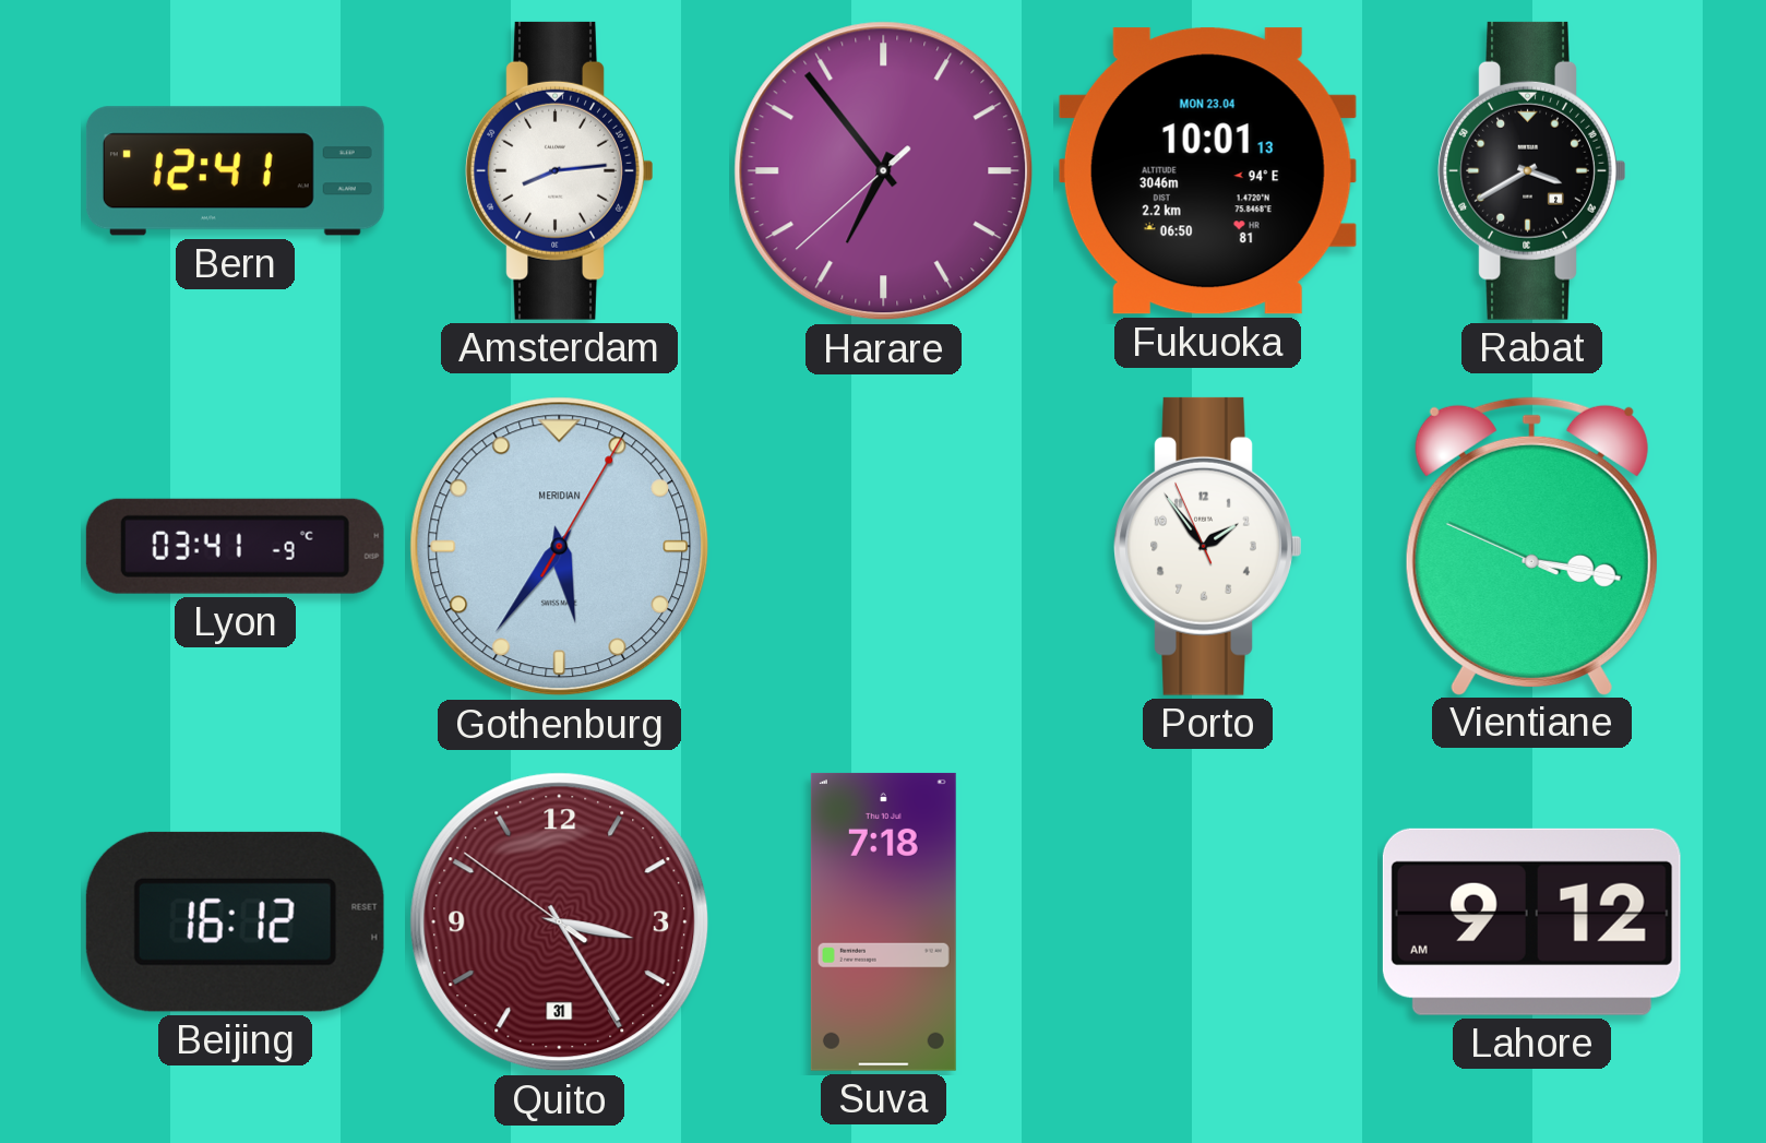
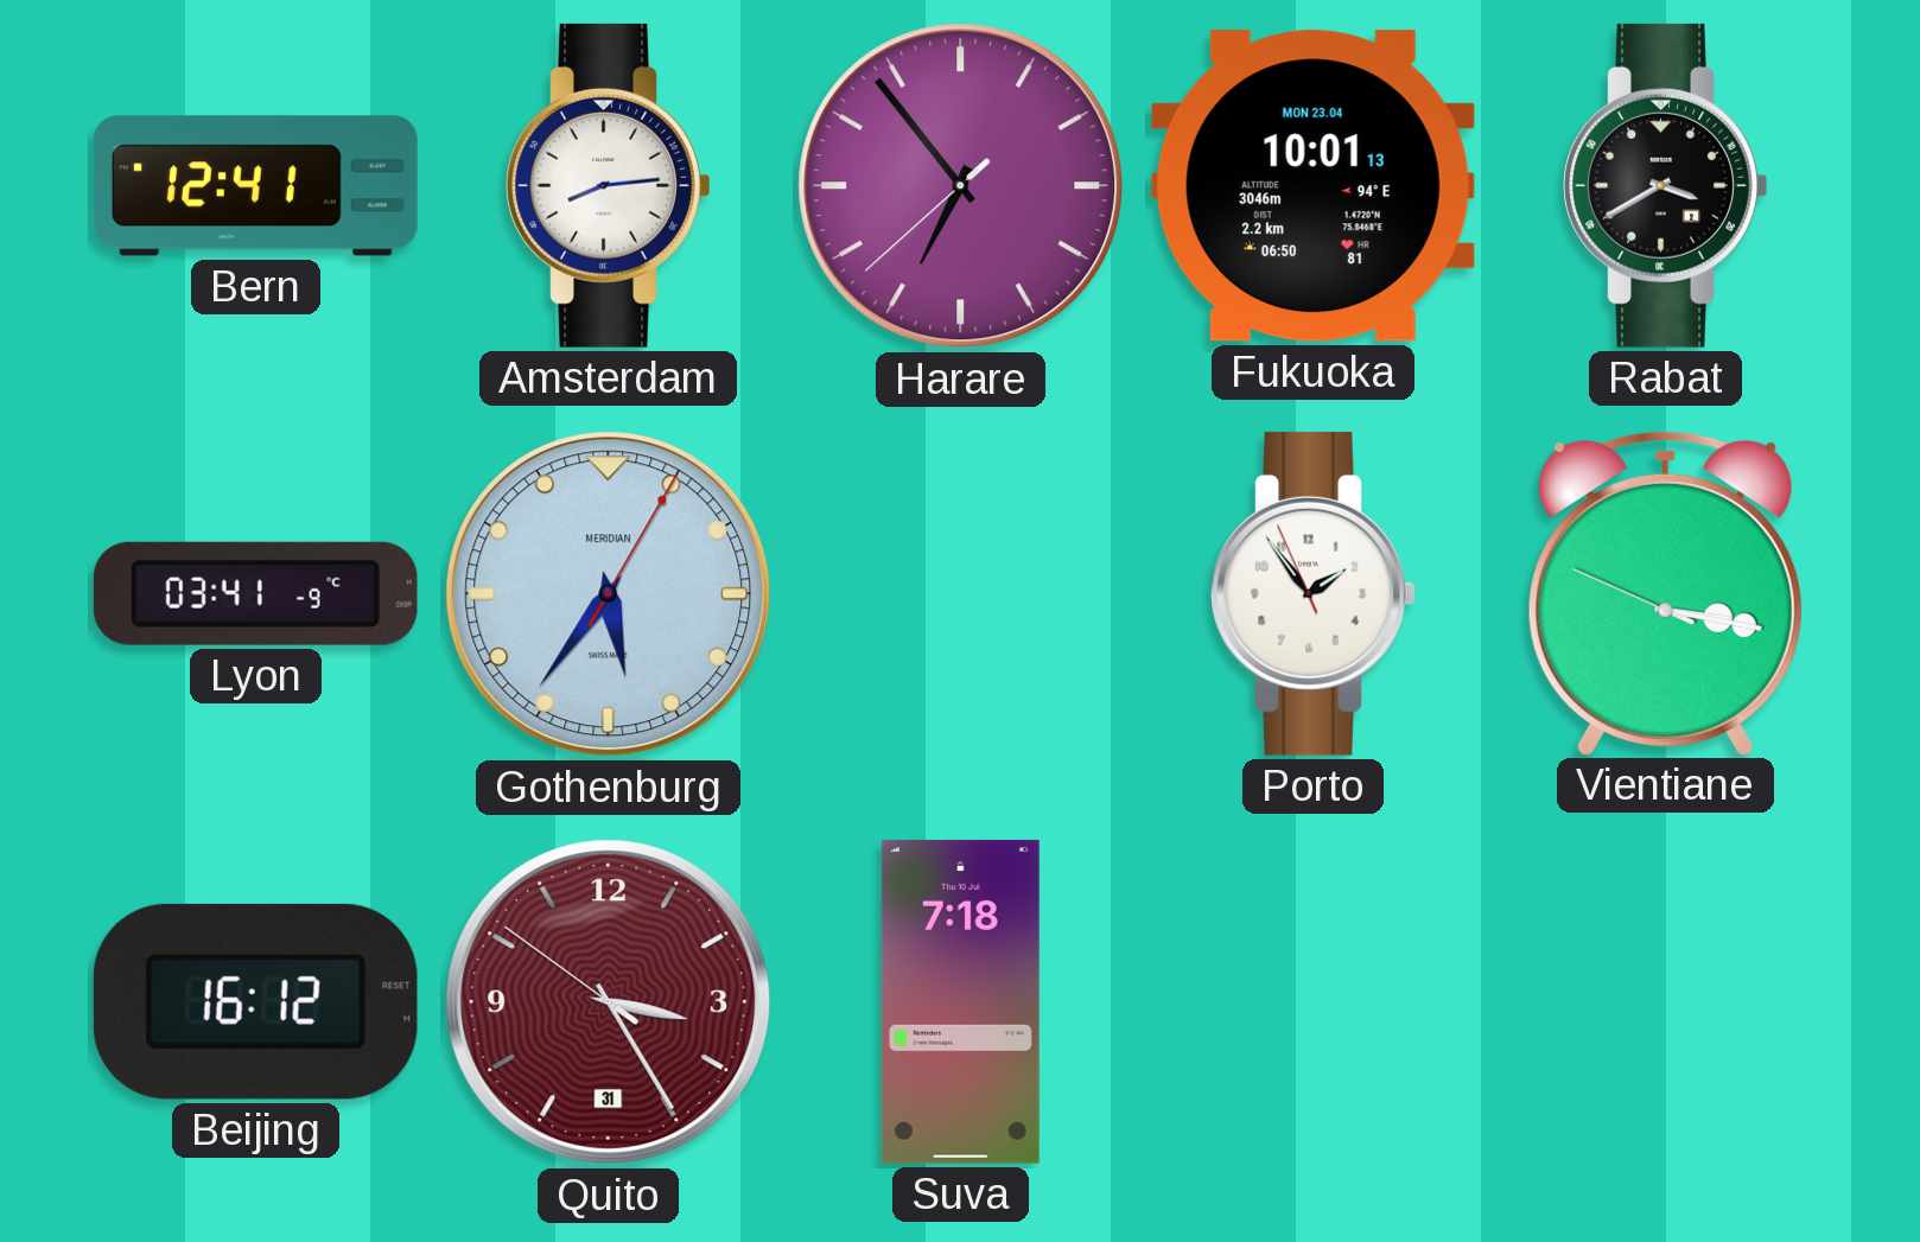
Lahore: 9:12 -> none
